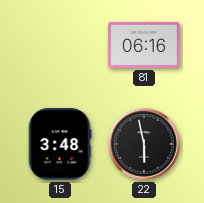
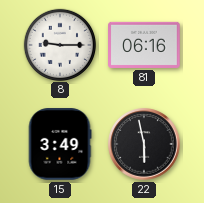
8: none -> 9:15
15: 3:48 -> 3:49
